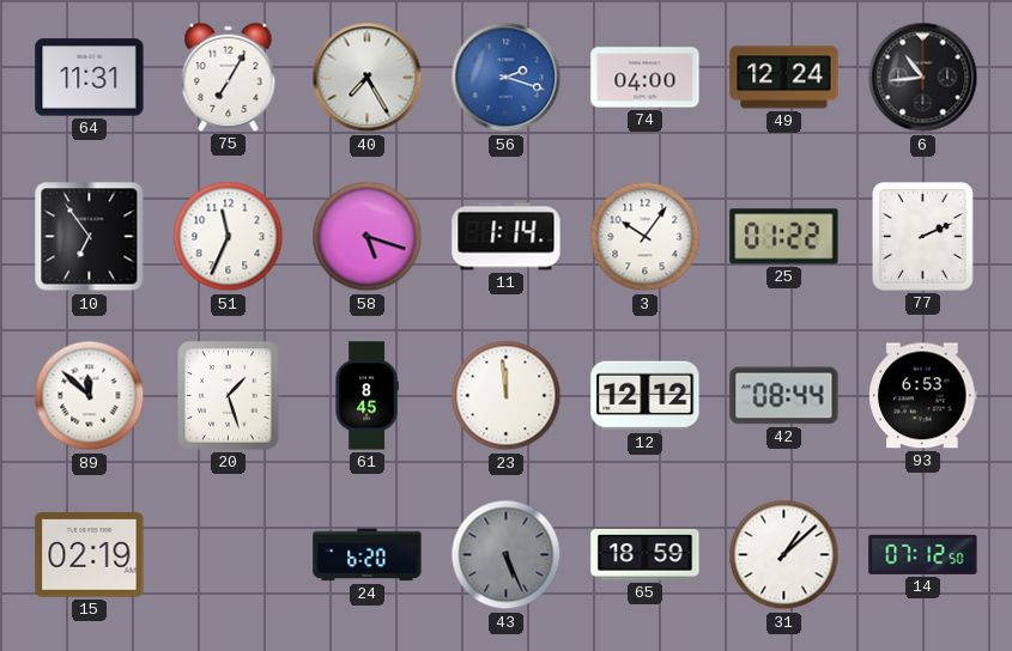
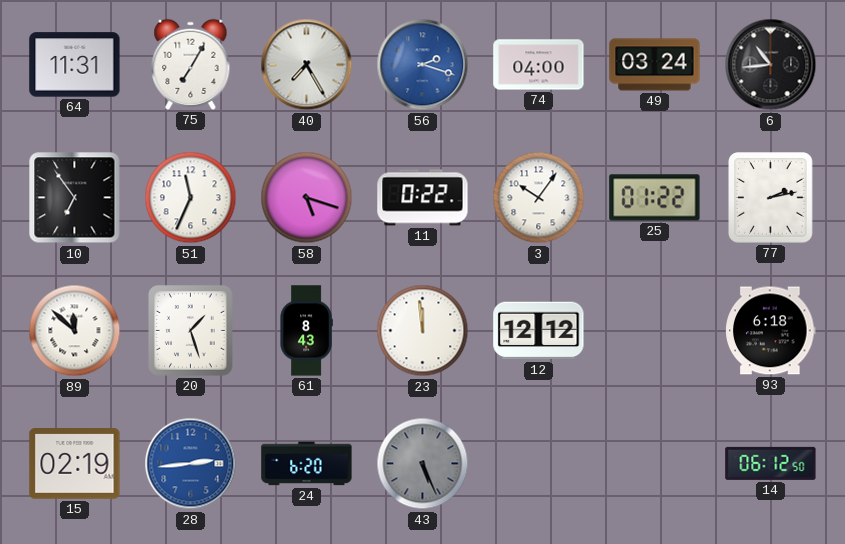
49: 12:24 -> 03:24
11: 1:14 -> 0:22
77: 2:11 -> 2:13
61: 8:45 -> 8:43
42: 08:44 -> none
93: 6:53 -> 6:18
28: none -> 2:44
65: 18:59 -> none
31: 1:08 -> none
14: 07:12 -> 06:12
